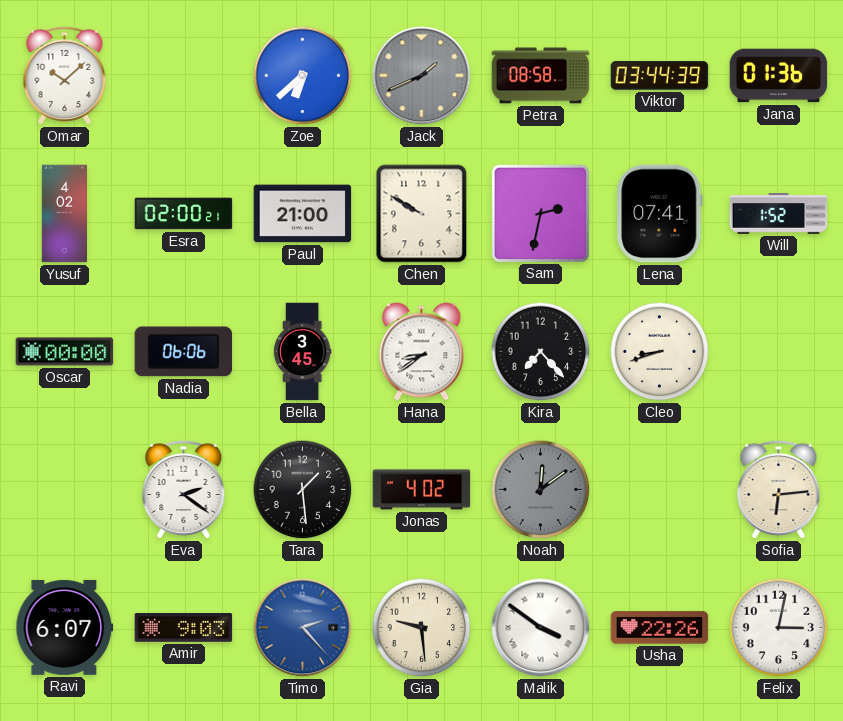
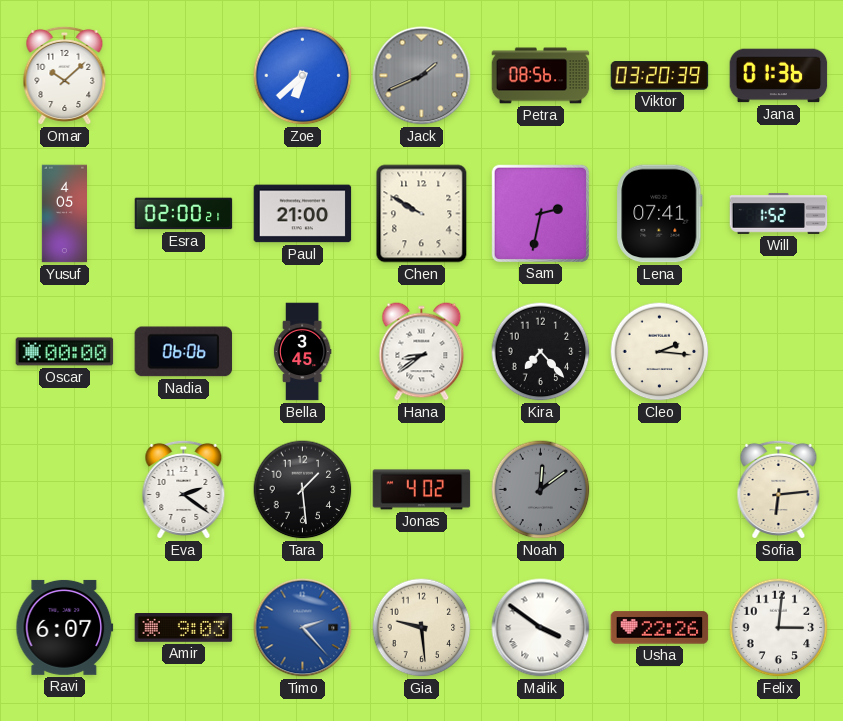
Petra: 08:58 -> 08:56
Viktor: 03:44 -> 03:20
Yusuf: 4:02 -> 4:05
Cleo: 8:42 -> 2:16
Felix: 3:02 -> 3:01
